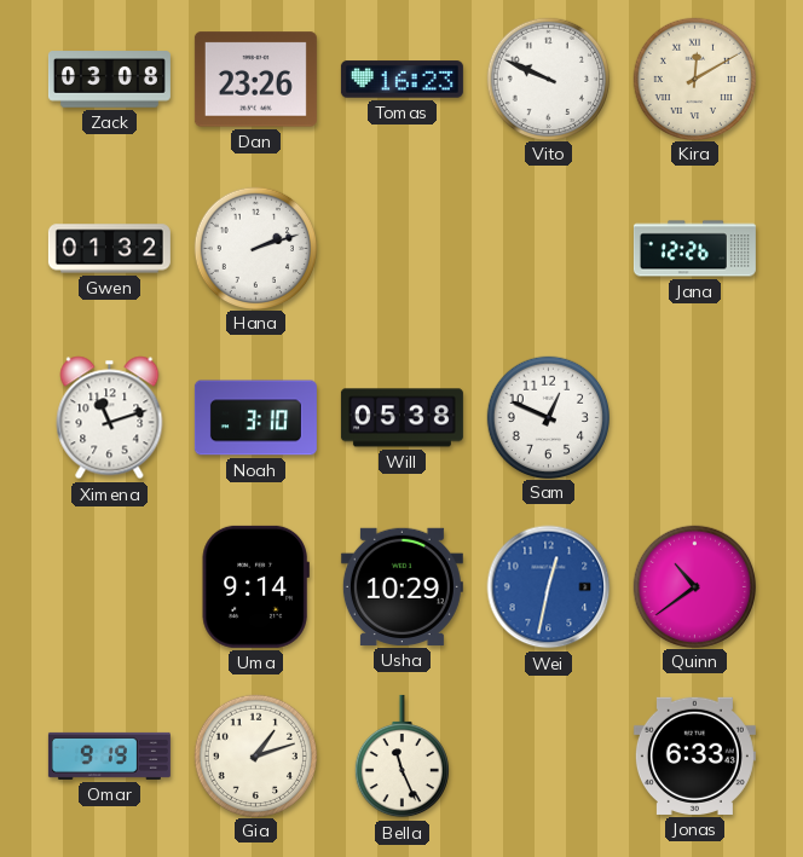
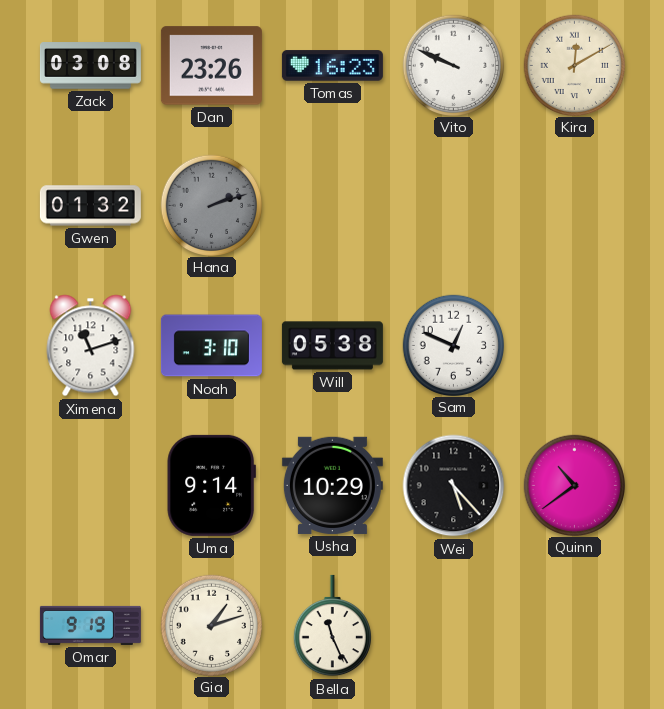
Hana dial: white -> grey
Jana: 12:26 -> none
Wei: 12:32 -> 5:23
Wei dial: blue -> black
Jonas: 6:33 -> none
